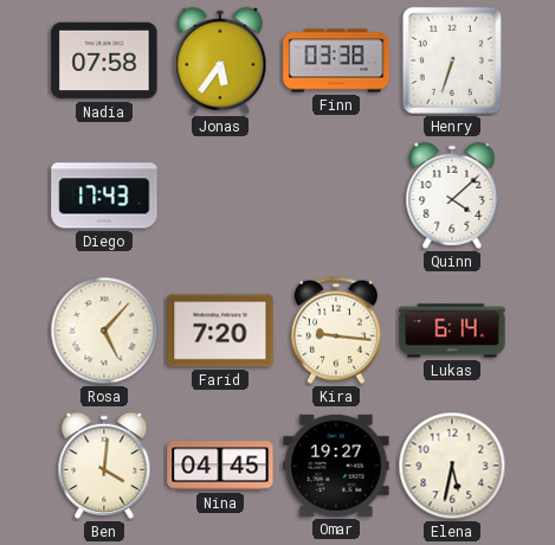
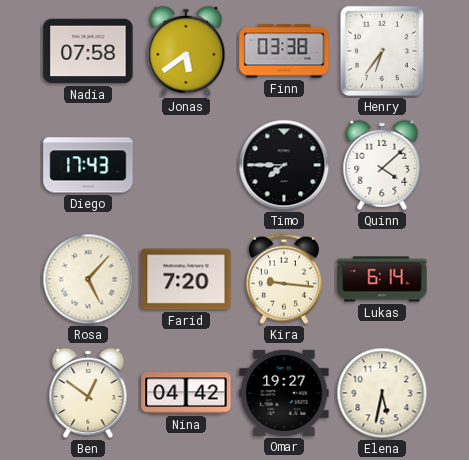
Jonas: 5:36 -> 5:39
Henry: 6:33 -> 6:36
Timo: none -> 7:45
Ben: 4:01 -> 12:51
Nina: 04:45 -> 04:42
